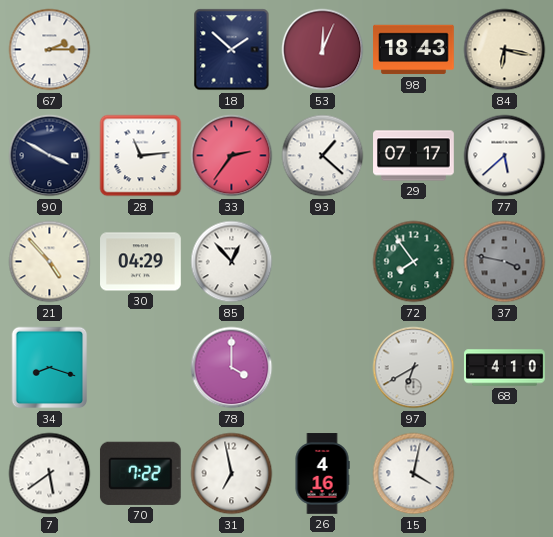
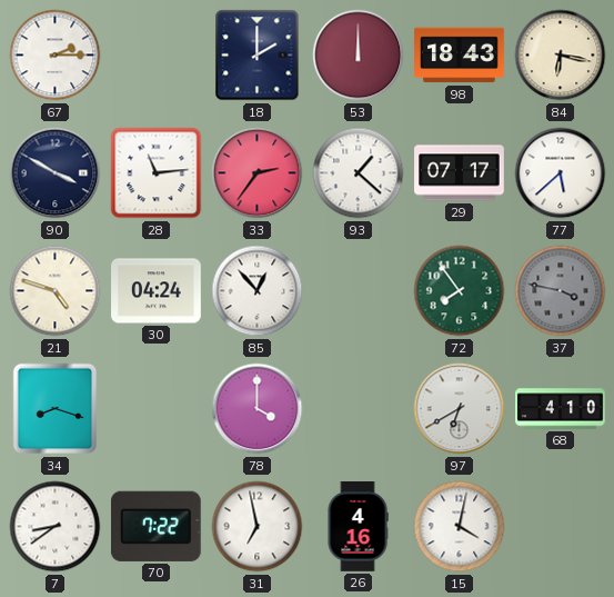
18: 1:52 -> 2:00
53: 12:04 -> 12:00
21: 4:53 -> 4:48
30: 04:29 -> 04:24
7: 5:39 -> 8:39
